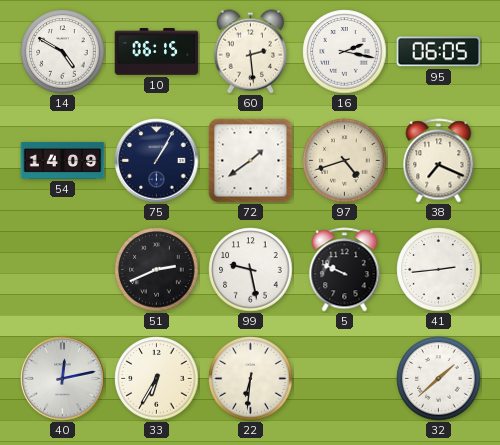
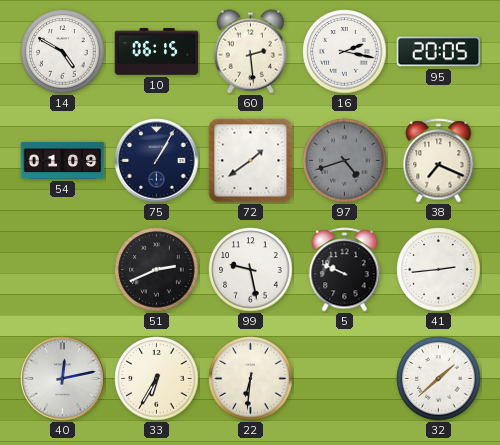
95: 06:05 -> 20:05
54: 14:09 -> 01:09
97 dial: cream -> grey
